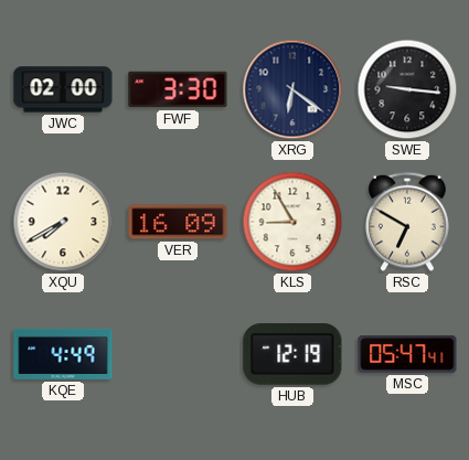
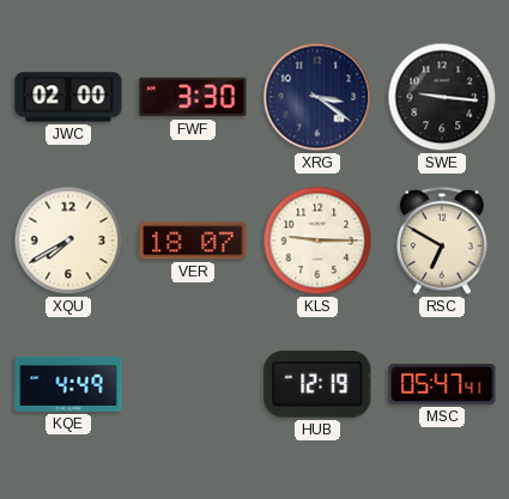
XRG: 6:21 -> 3:21
VER: 16:09 -> 18:07
KLS: 8:55 -> 9:15
